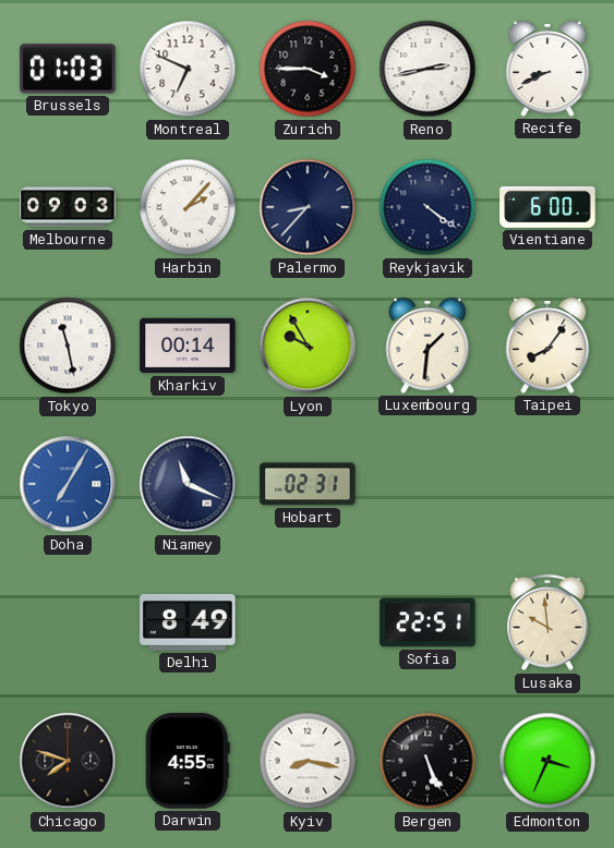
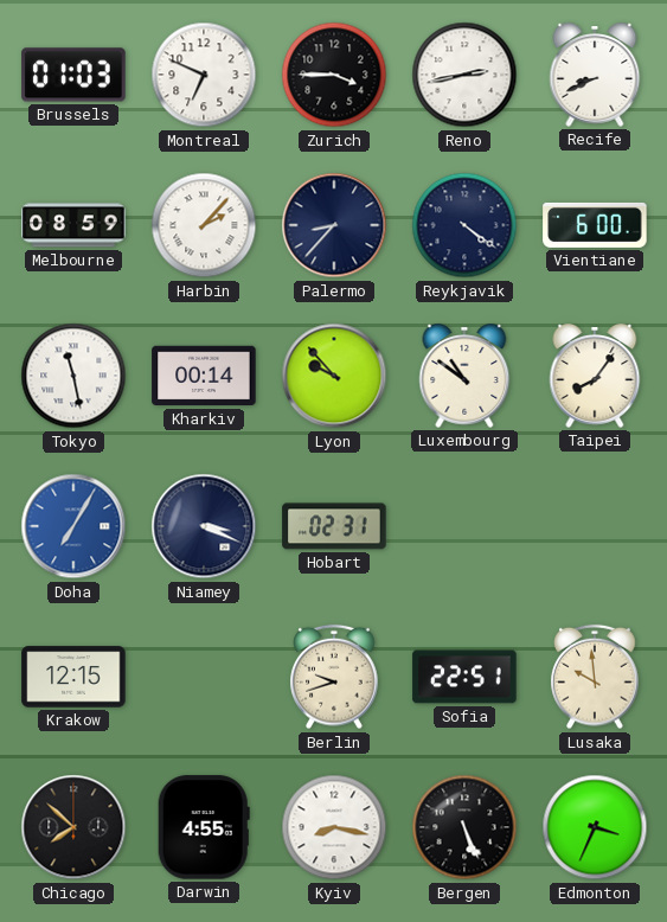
Melbourne: 09:03 -> 08:59
Lyon: 9:55 -> 9:53
Luxembourg: 1:31 -> 10:51
Niamey: 11:19 -> 3:19
Krakow: none -> 12:15
Delhi: 8:49 -> none
Berlin: none -> 9:42
Chicago: 7:48 -> 7:52
